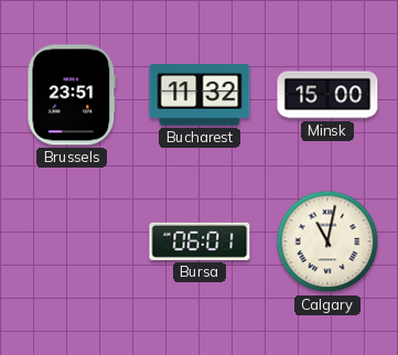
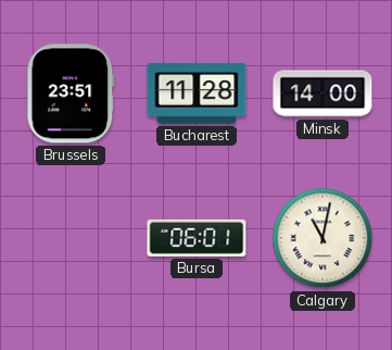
Bucharest: 11:32 -> 11:28
Minsk: 15:00 -> 14:00
